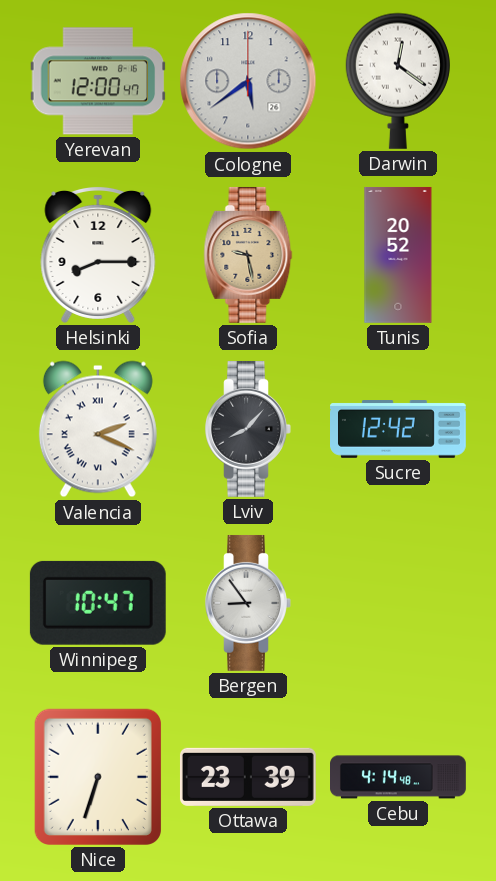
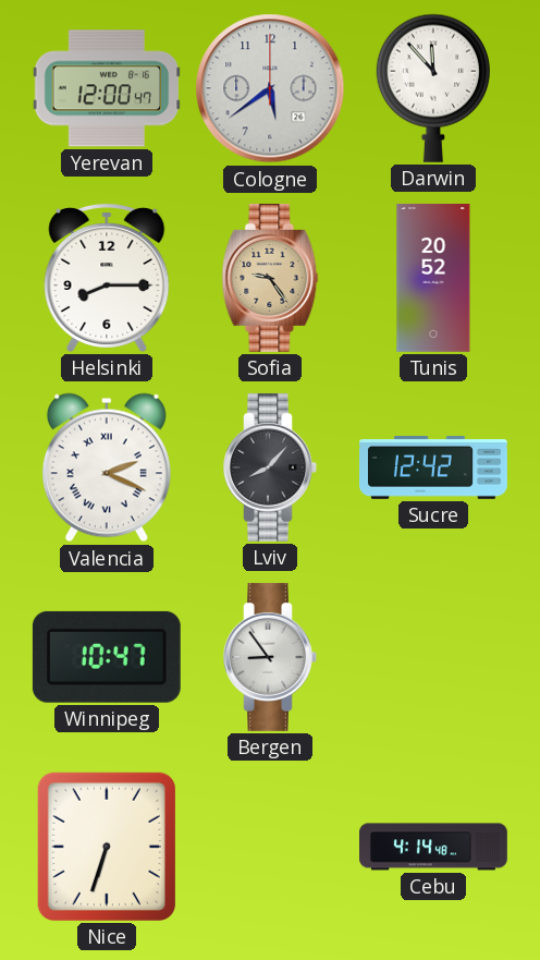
Darwin: 12:21 -> 11:53
Sofia: 9:28 -> 9:24
Ottawa: 23:39 -> none
